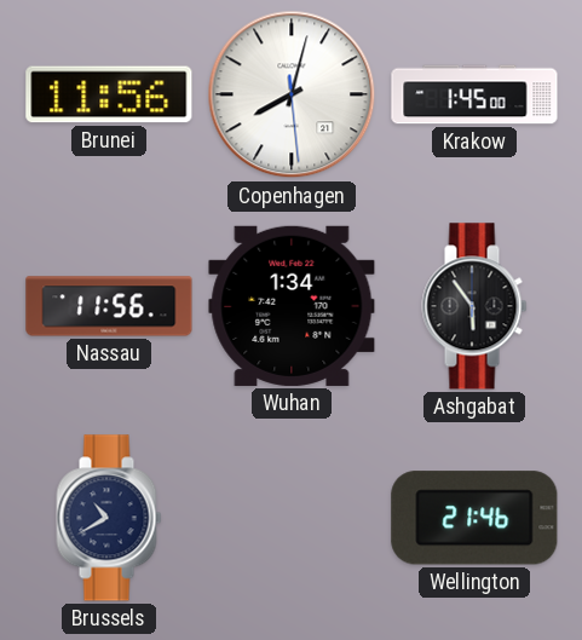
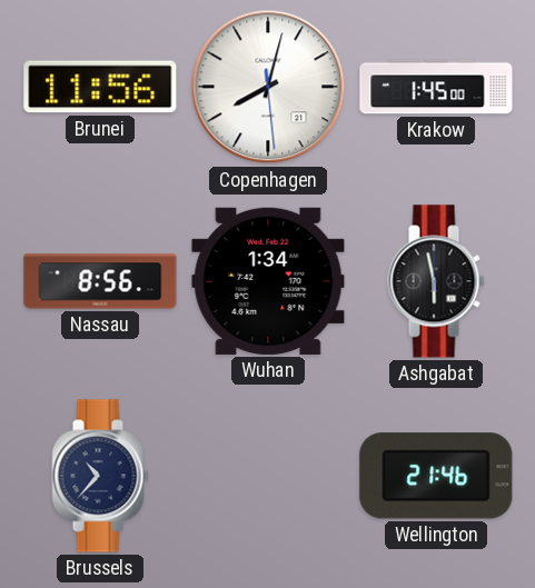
Nassau: 11:56 -> 8:56
Ashgabat: 5:54 -> 5:58
Brussels: 10:40 -> 10:37
